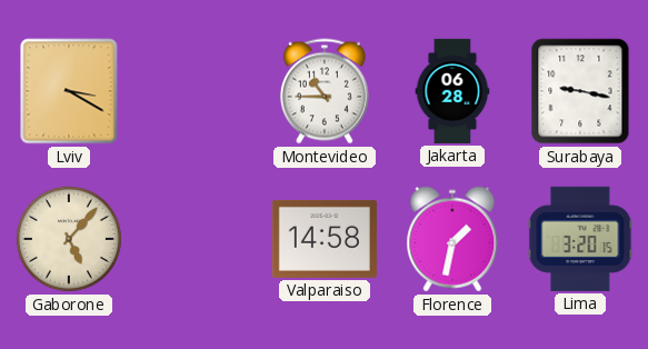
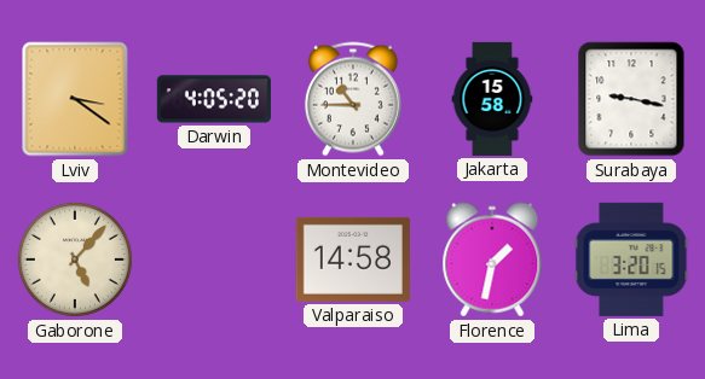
Lviv: 3:20 -> 3:21
Darwin: none -> 4:05
Jakarta: 06:28 -> 15:58
